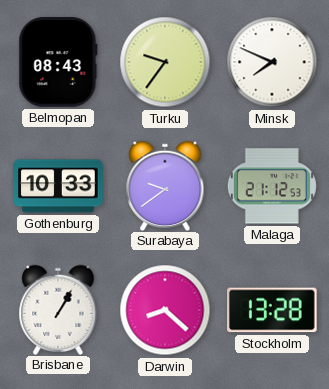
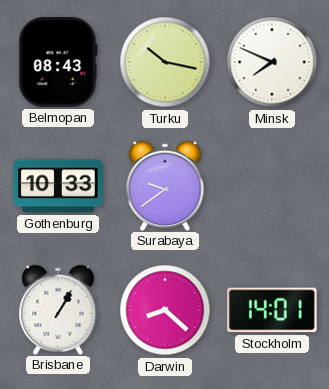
Turku: 9:36 -> 10:17
Malaga: 21:12 -> none
Stockholm: 13:28 -> 14:01
